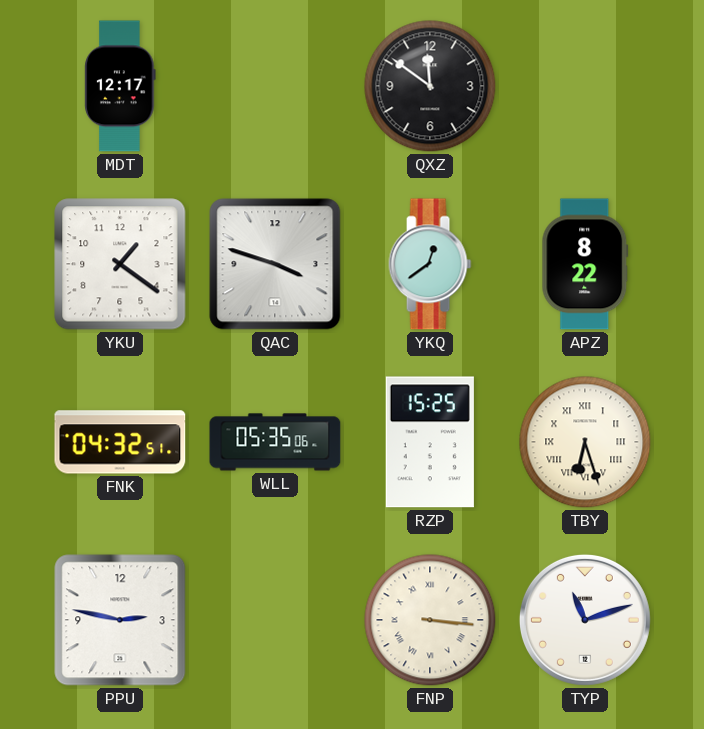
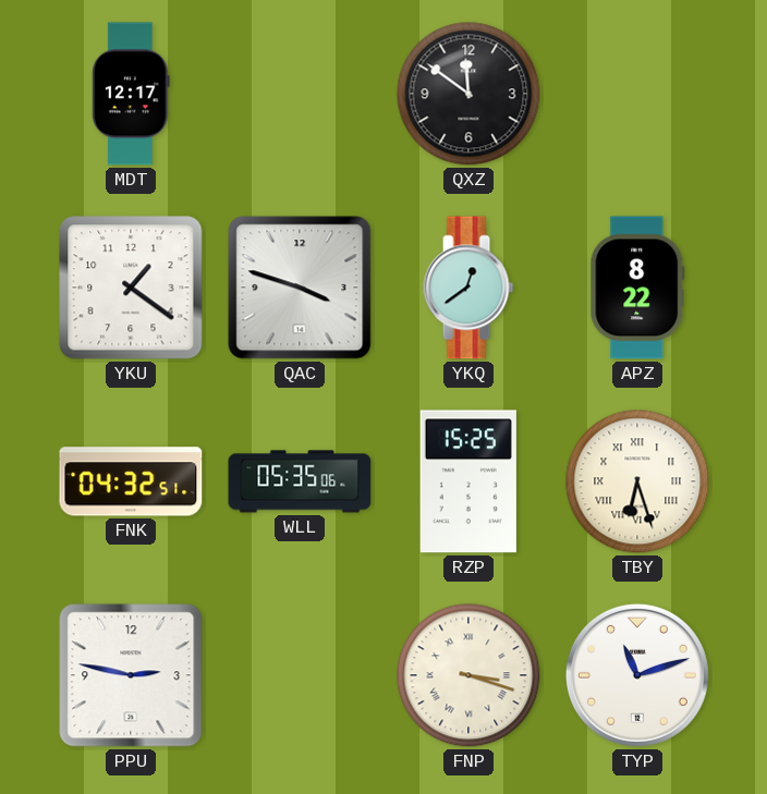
FNP: 3:16 -> 3:18
